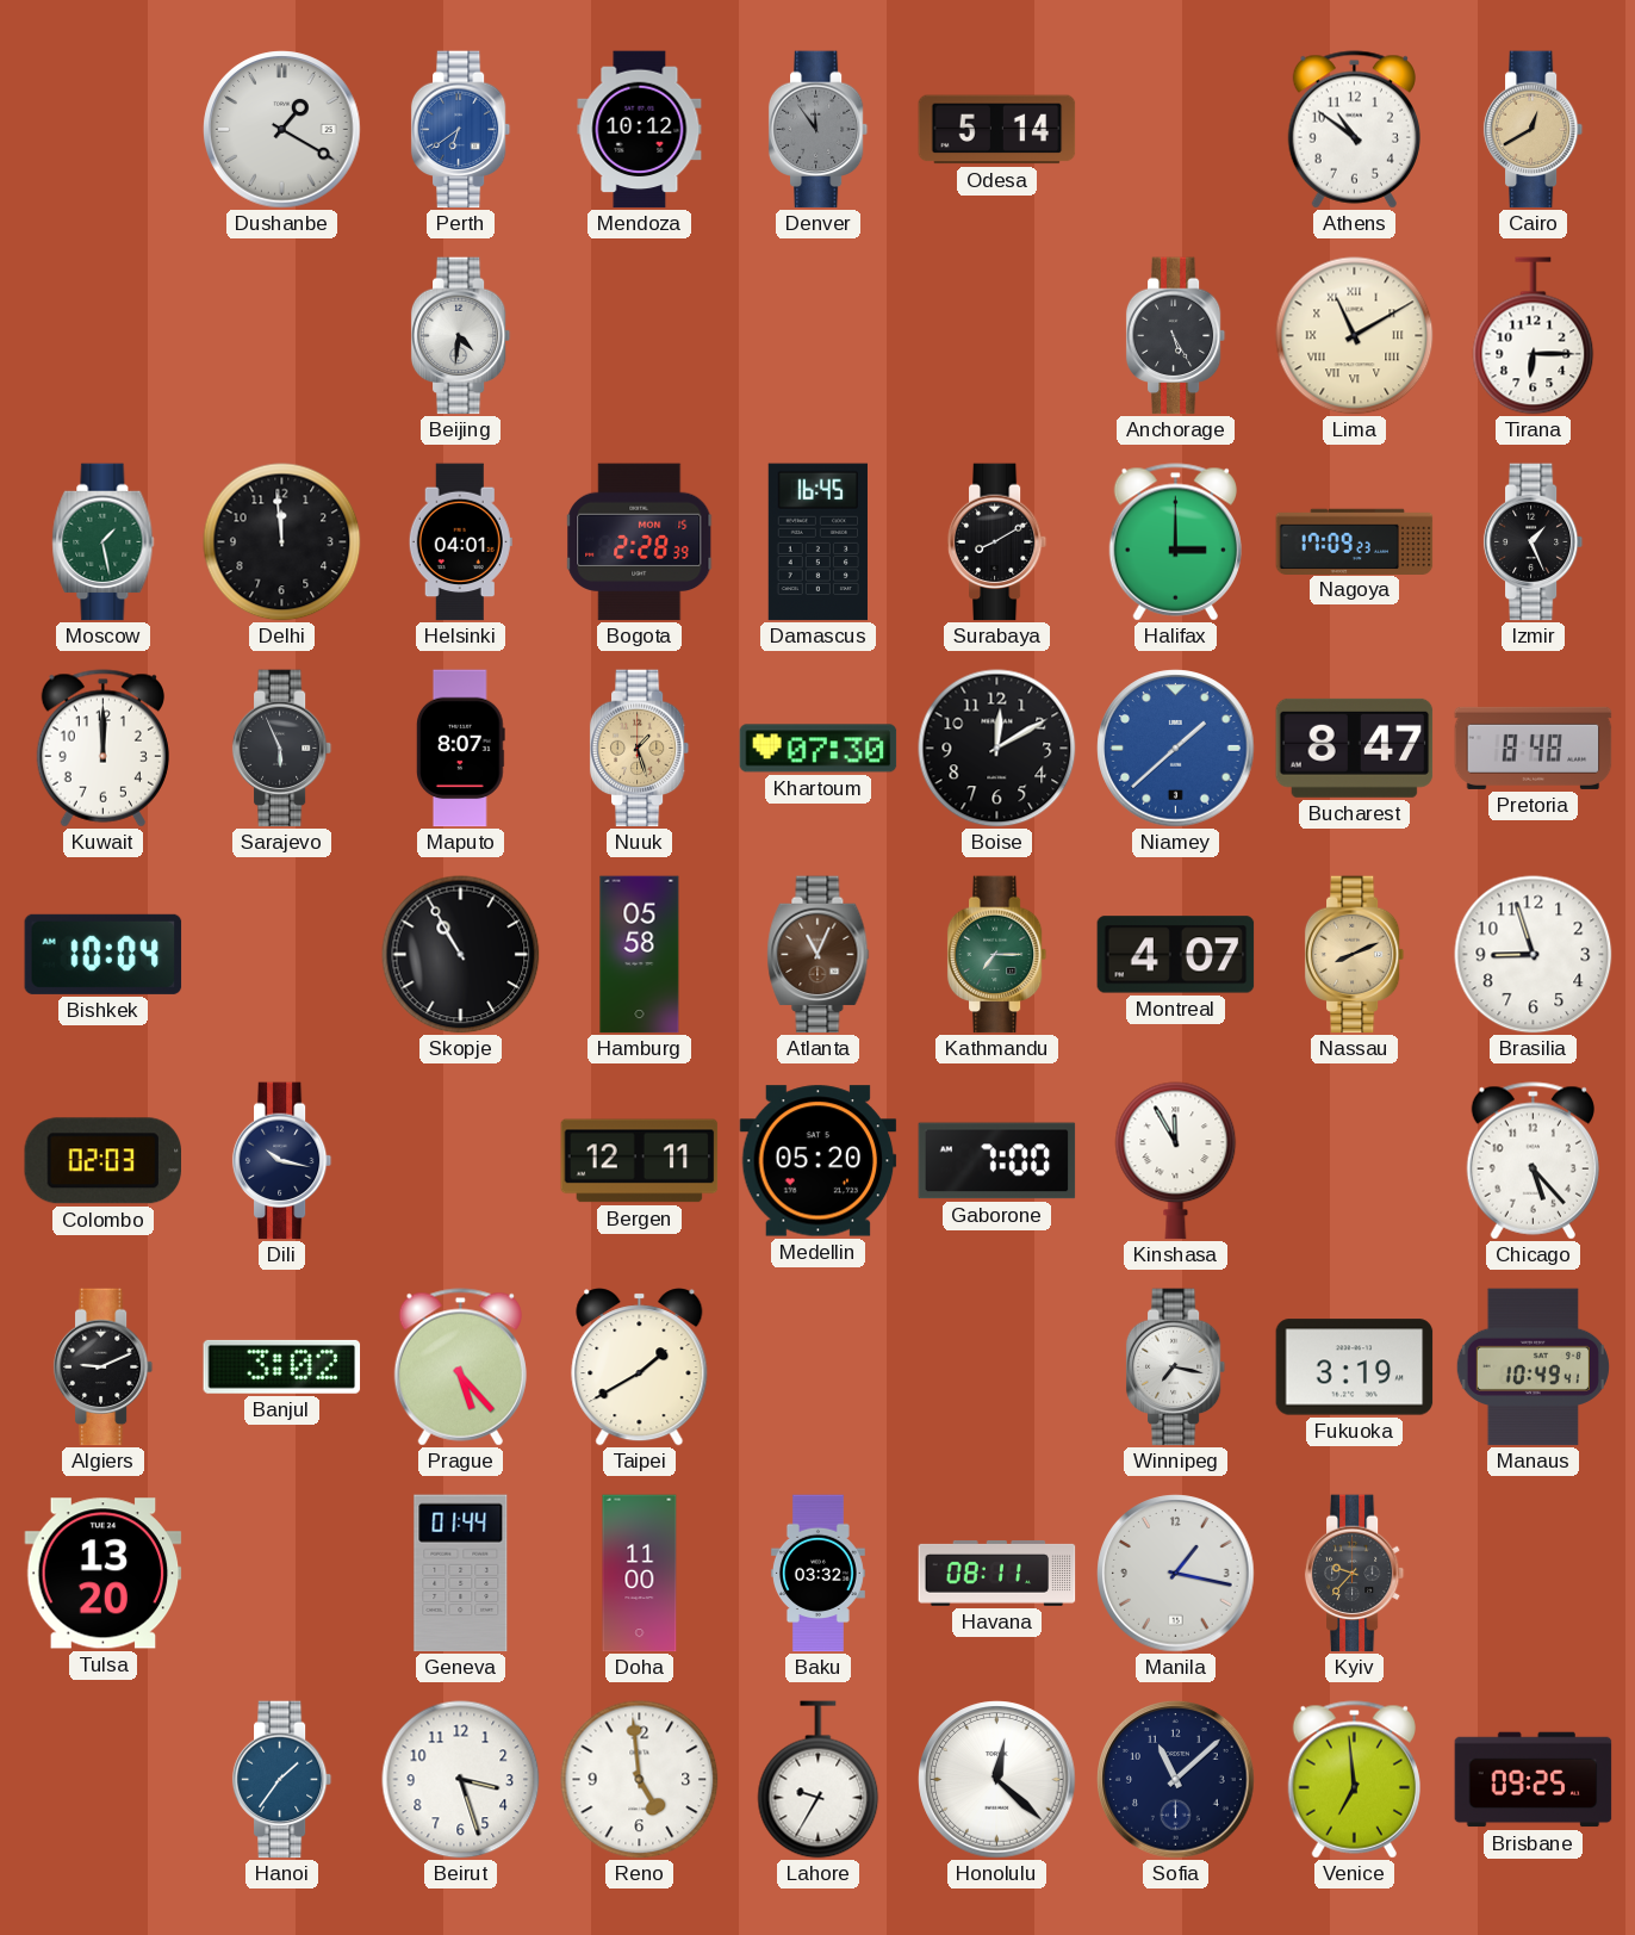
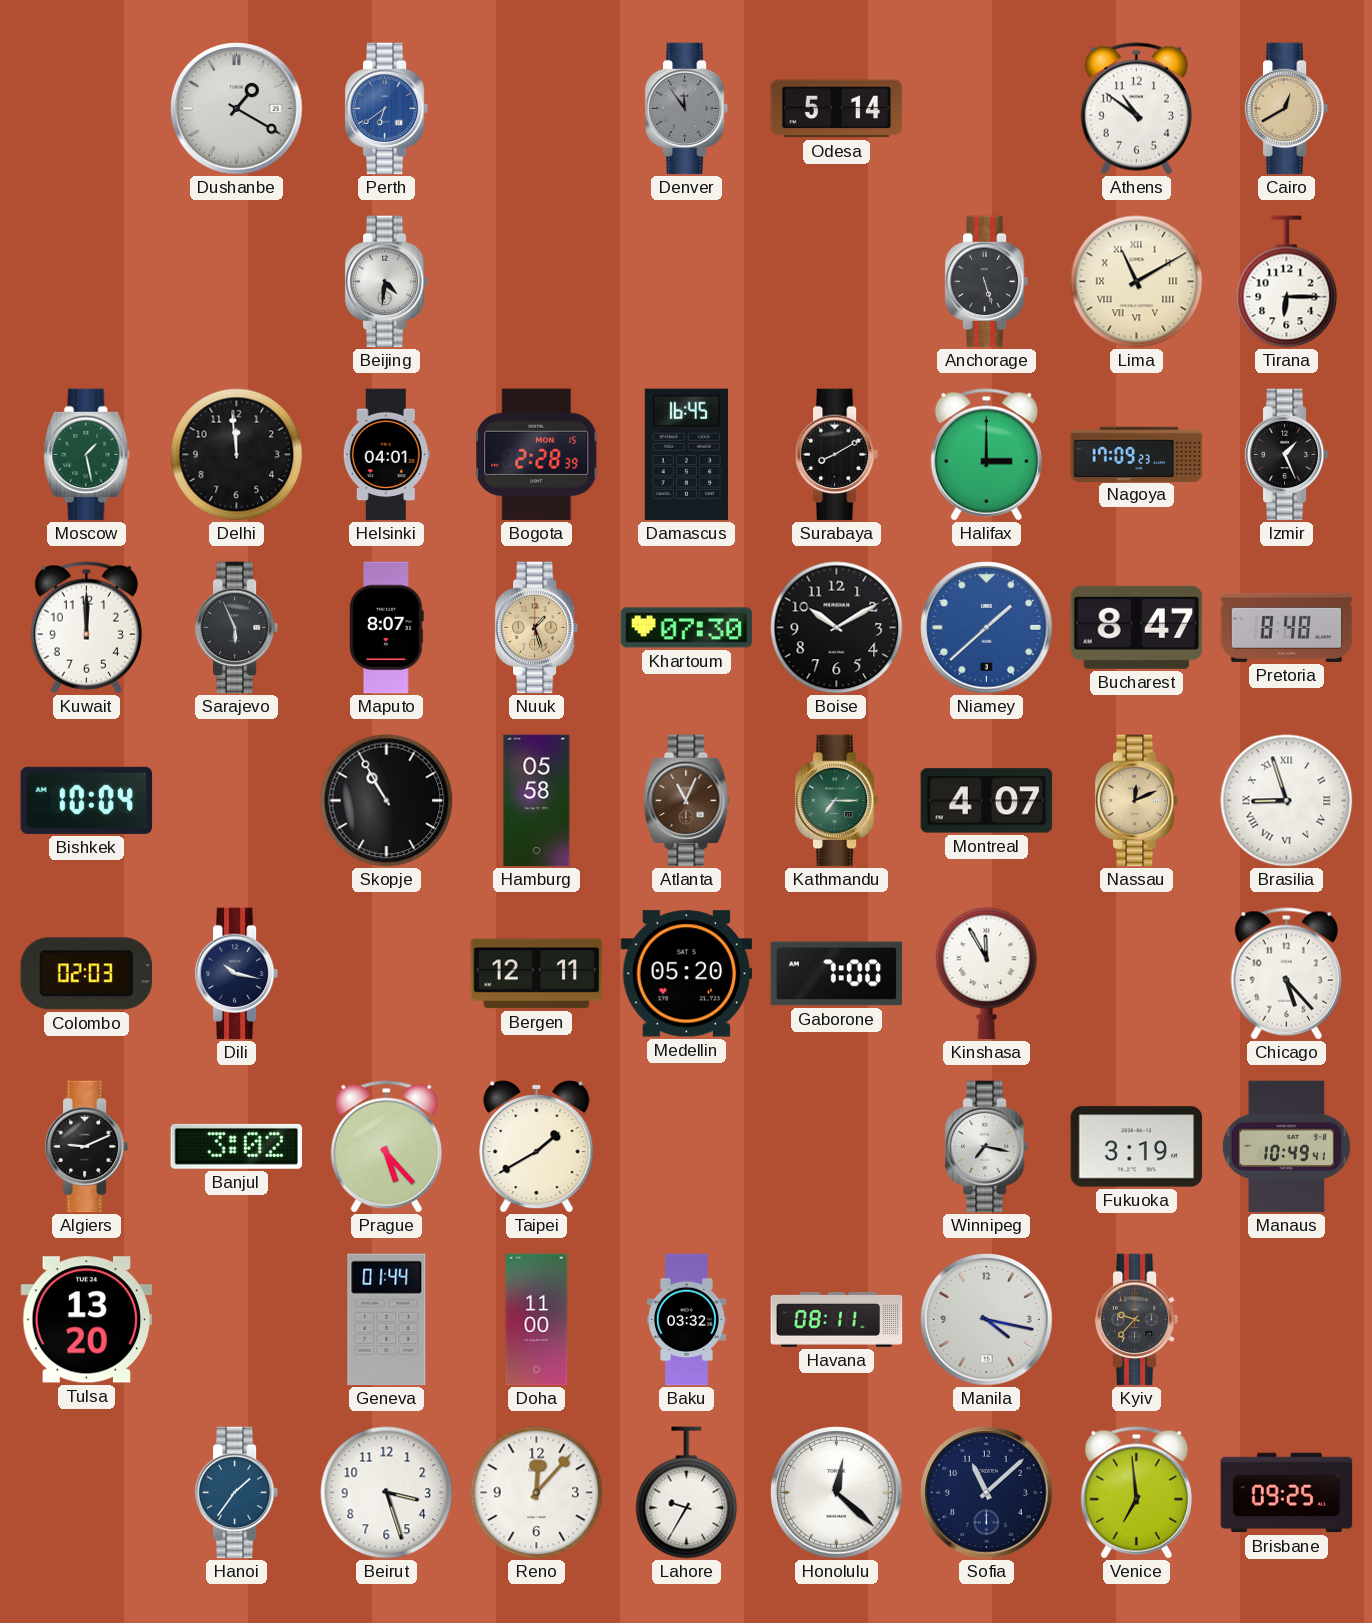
Mendoza: 10:12 -> none
Anchorage: 5:25 -> 5:27
Boise: 12:10 -> 10:10
Nassau: 8:11 -> 12:11
Brasilia numerals: Arabic -> Roman
Manila: 1:17 -> 4:17
Reno: 4:59 -> 12:07
